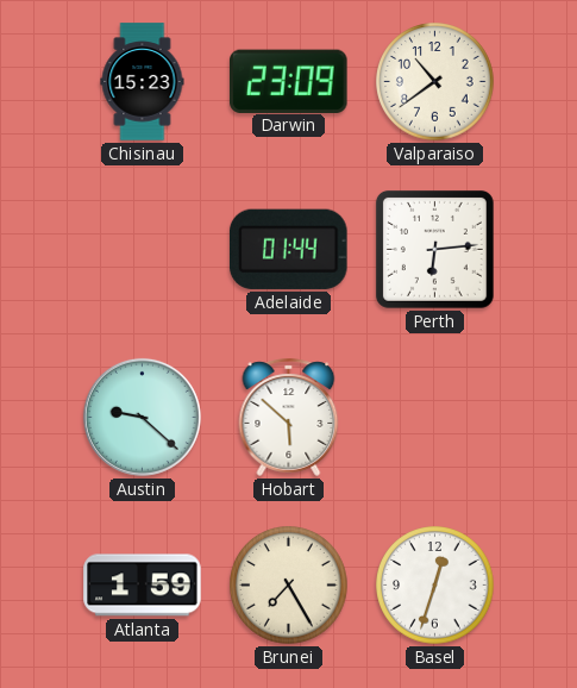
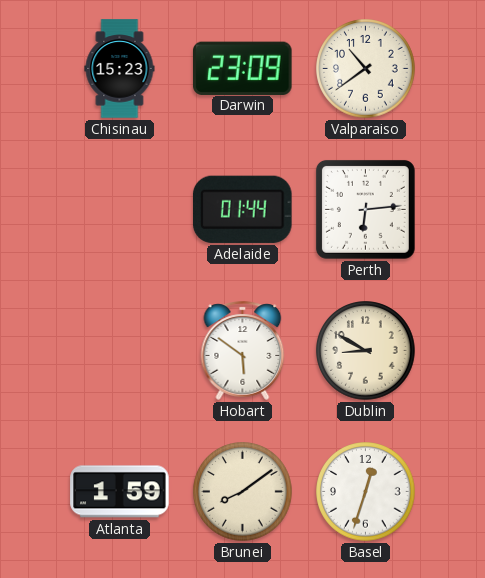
Austin: 9:22 -> none
Hobart: 5:52 -> 5:51
Dublin: none -> 8:50
Brunei: 7:25 -> 8:09
